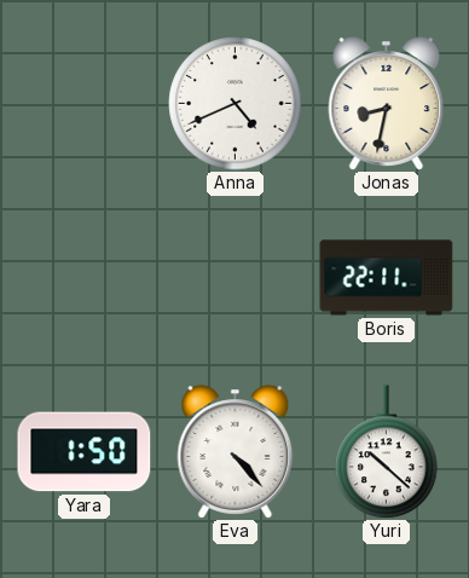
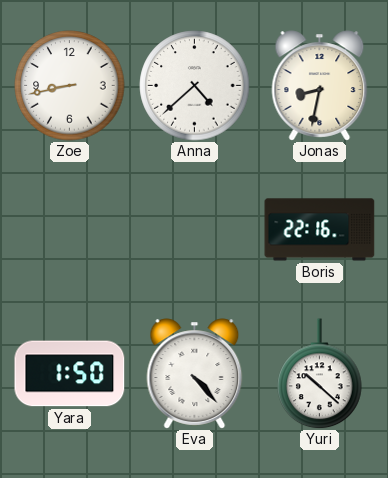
Zoe: none -> 8:43
Anna: 4:41 -> 4:38
Boris: 22:11 -> 22:16
